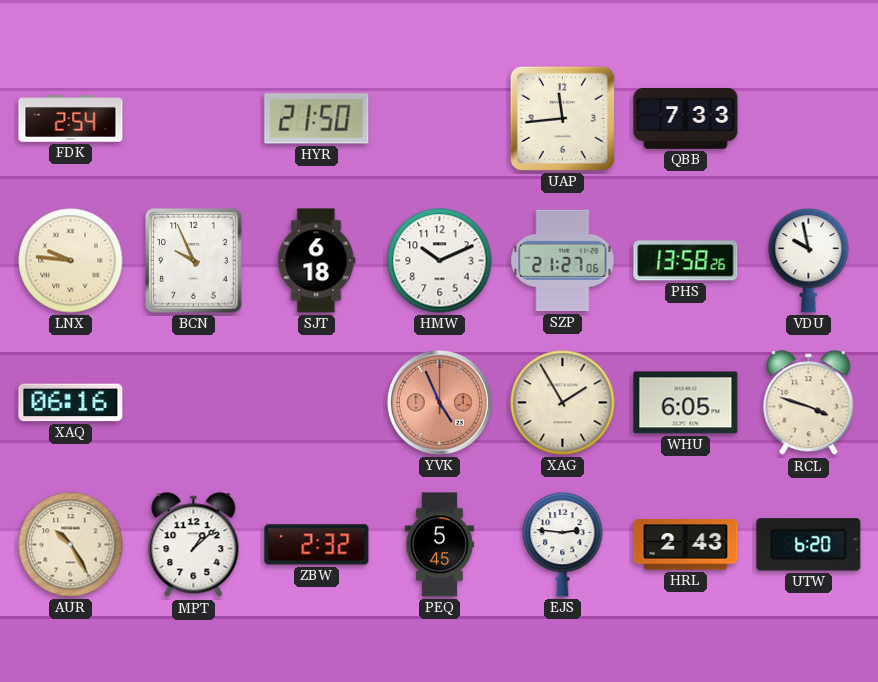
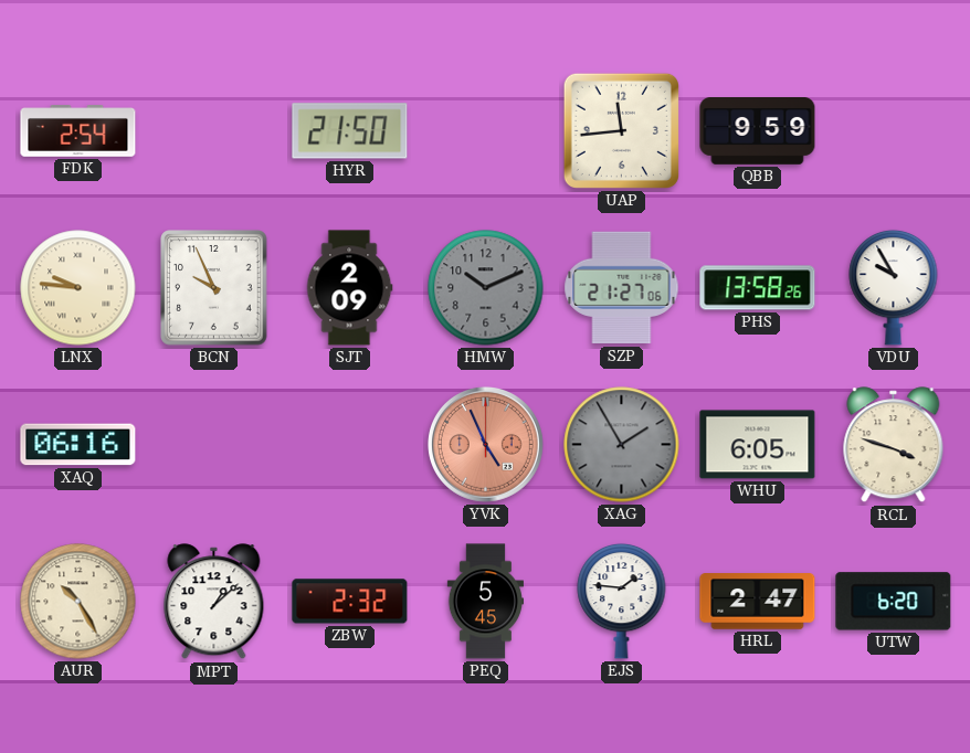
QBB: 7:33 -> 9:59
SJT: 6:18 -> 2:09
HMW dial: white -> grey
VDU: 9:58 -> 9:55
XAG dial: cream -> grey
EJS: 2:46 -> 1:46
HRL: 2:43 -> 2:47
